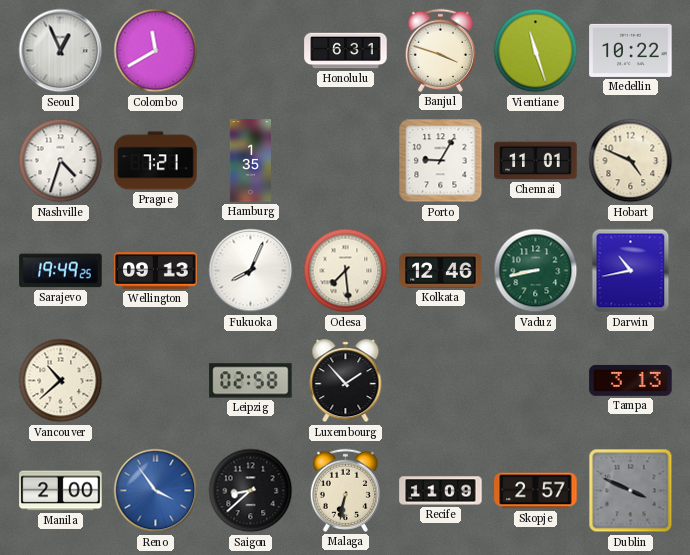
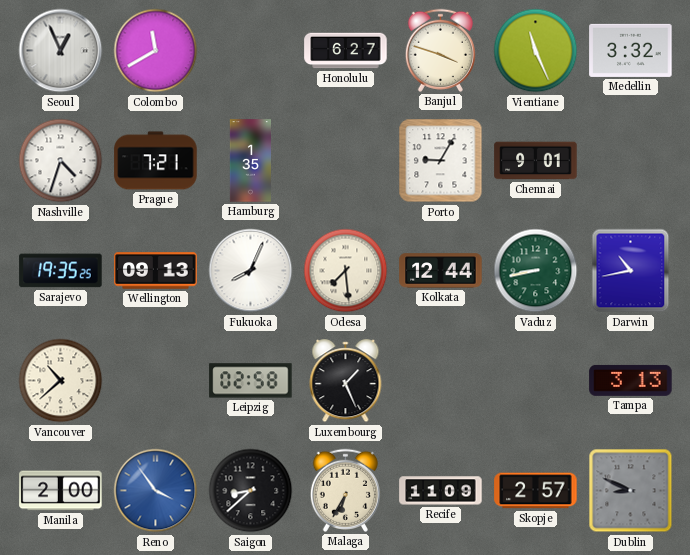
Honolulu: 6:31 -> 6:27
Vientiane: 11:27 -> 11:26
Medellin: 10:22 -> 3:32
Chennai: 11:01 -> 9:01
Hobart: 4:49 -> none
Sarajevo: 19:49 -> 19:35
Kolkata: 12:46 -> 12:44
Luxembourg: 1:53 -> 1:26
Malaga: 6:32 -> 6:35
Dublin: 3:49 -> 8:49
